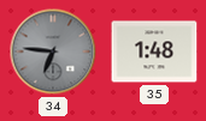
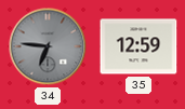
35: 1:48 -> 12:59
